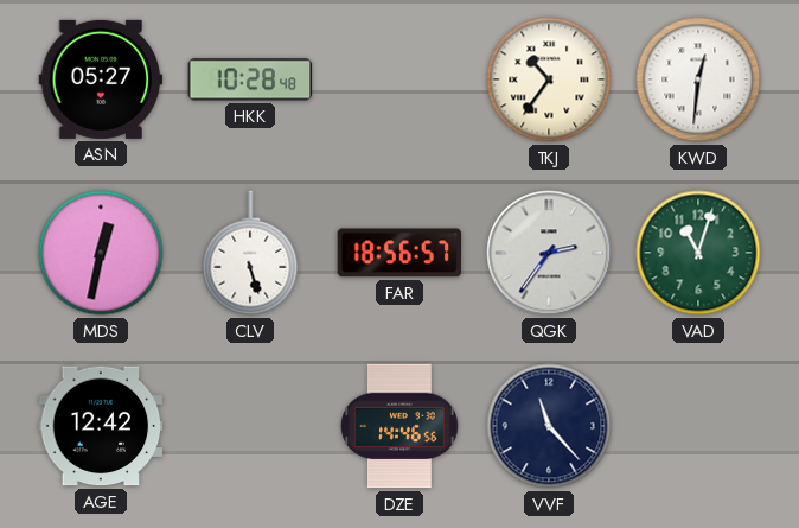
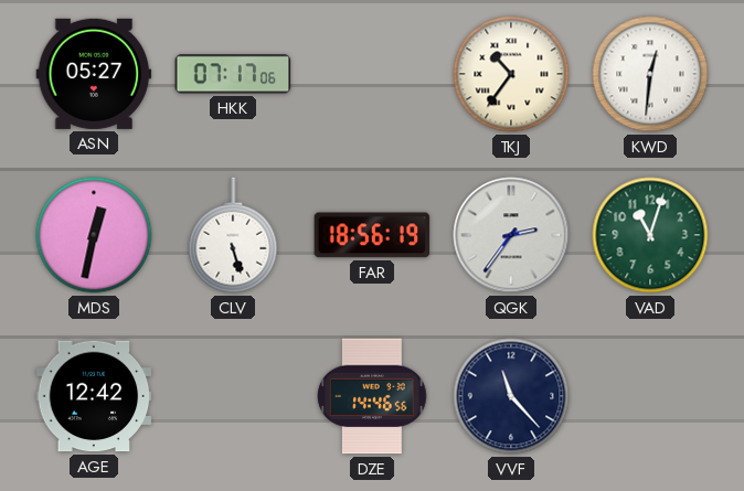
HKK: 10:28 -> 07:17
FAR: 18:56:57 -> 18:56:19
